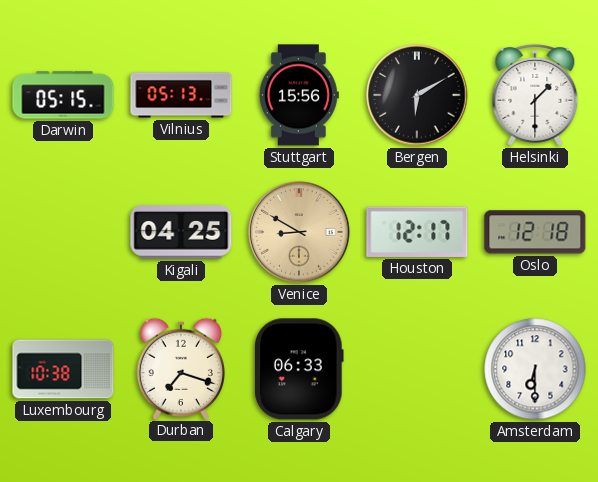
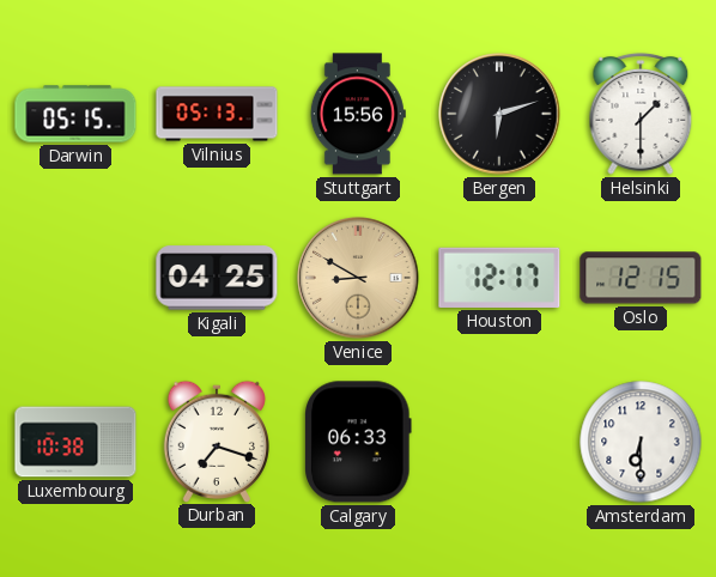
Bergen: 6:10 -> 6:12
Oslo: 12:18 -> 12:15
